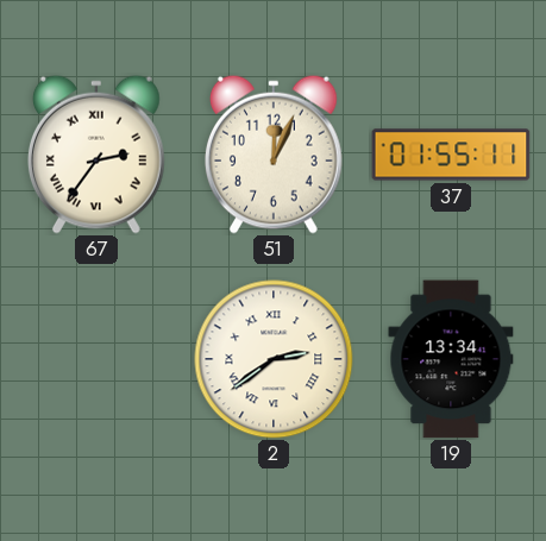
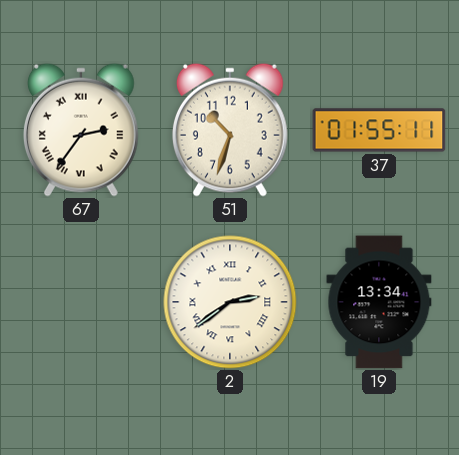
51: 12:04 -> 10:33
